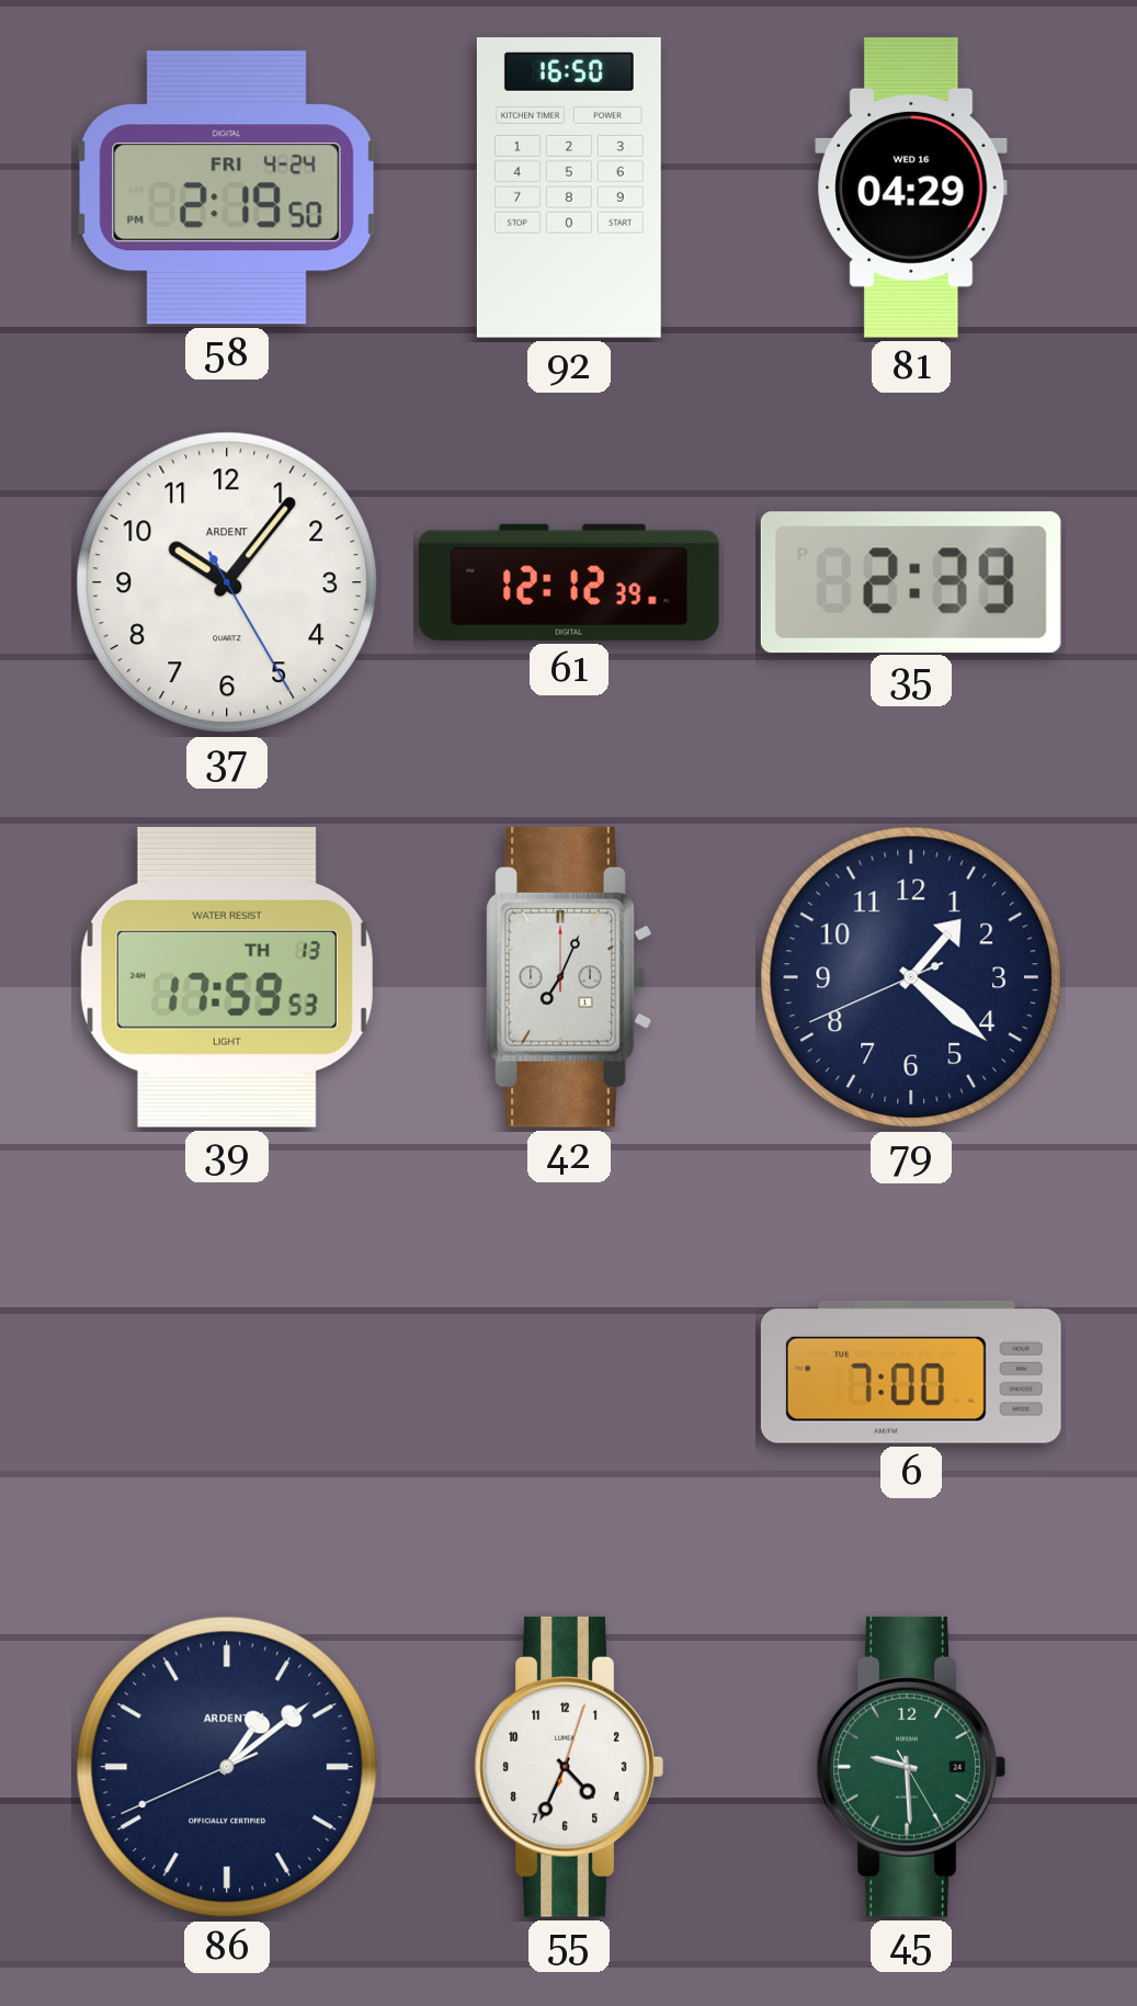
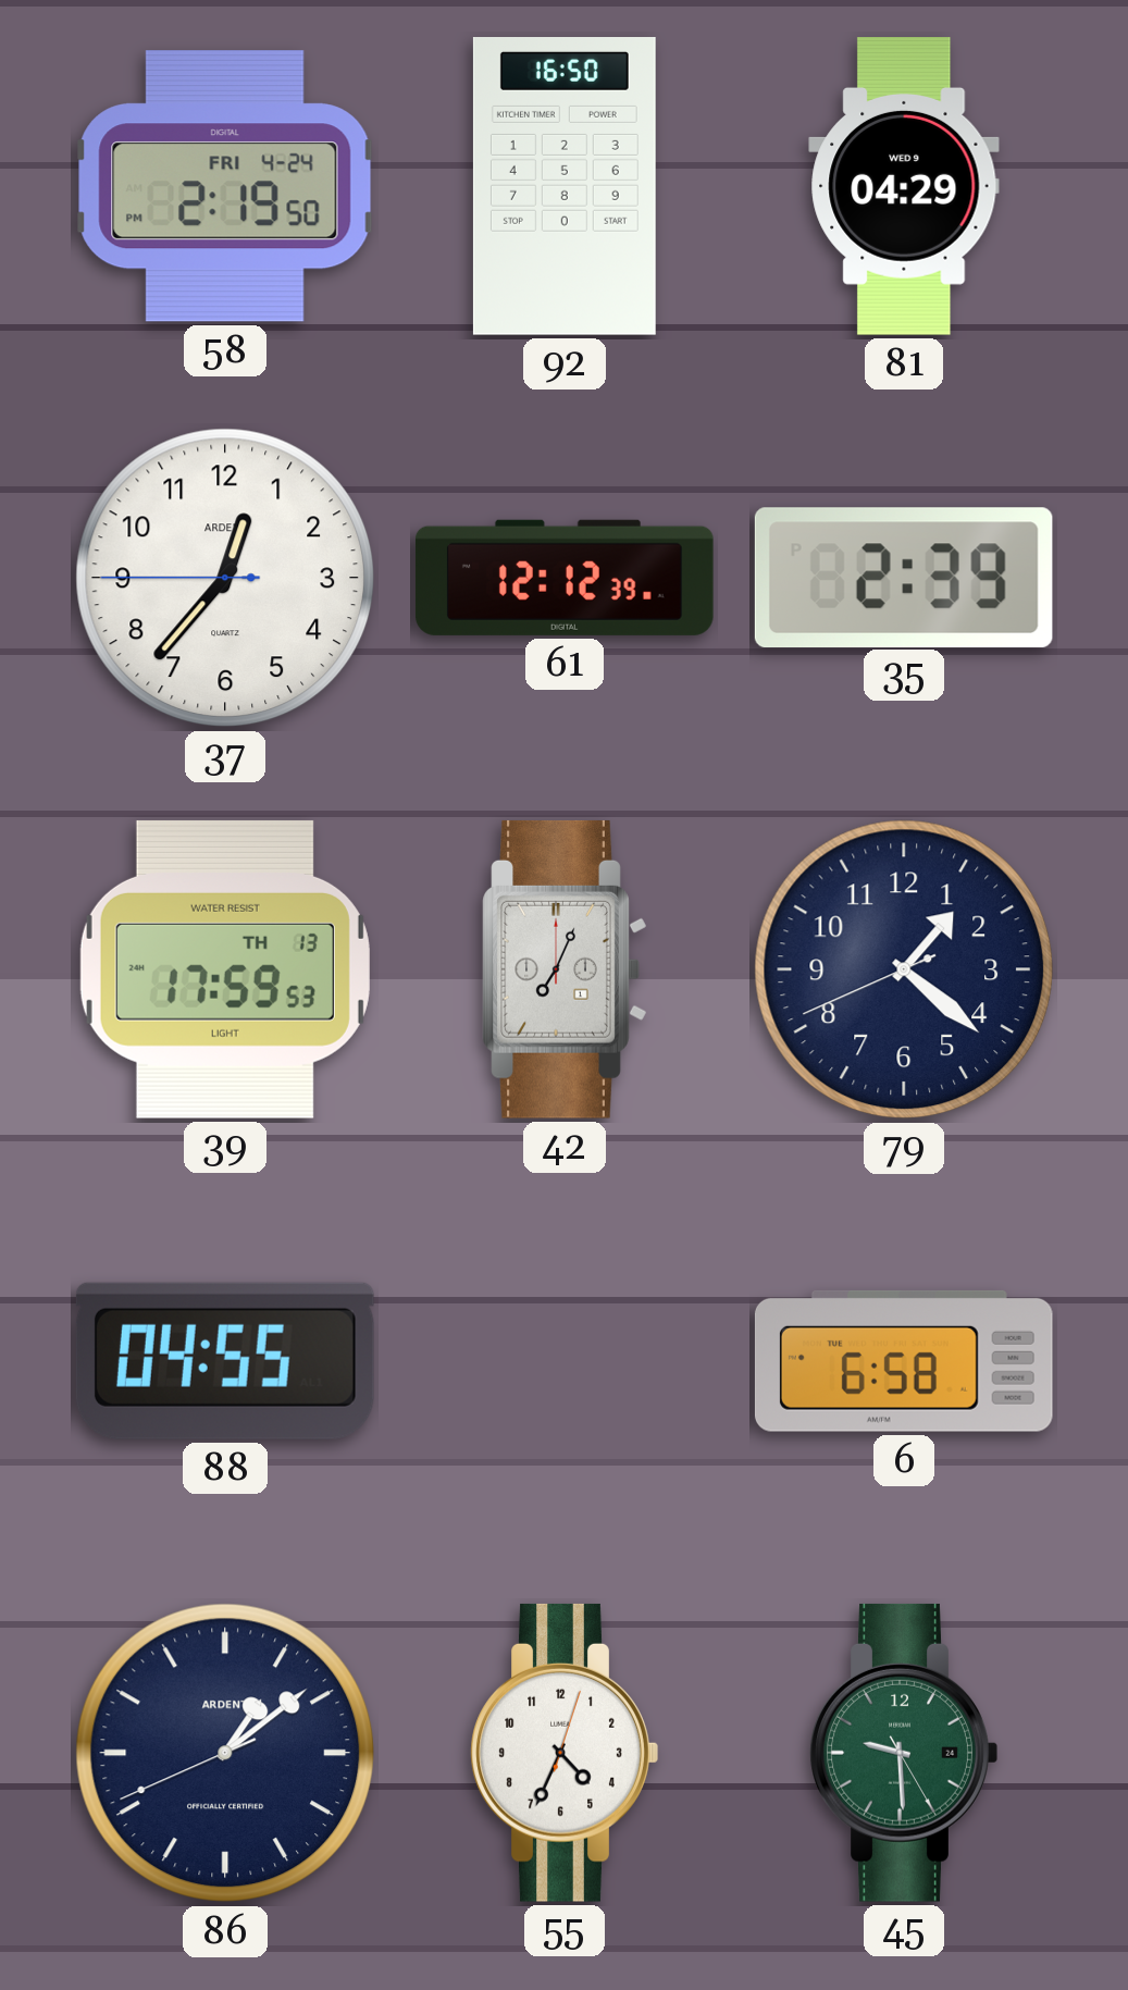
81 date: WED 16 -> WED 9
37: 10:06 -> 12:36
88: none -> 04:55
6: 7:00 -> 6:58
